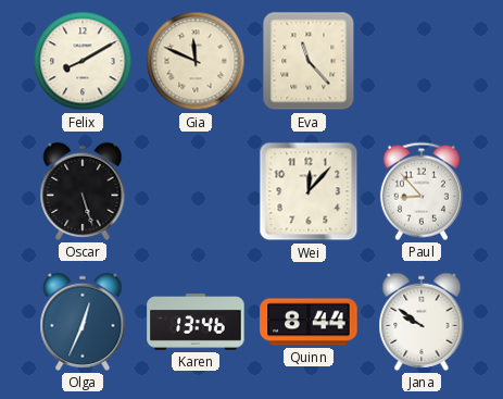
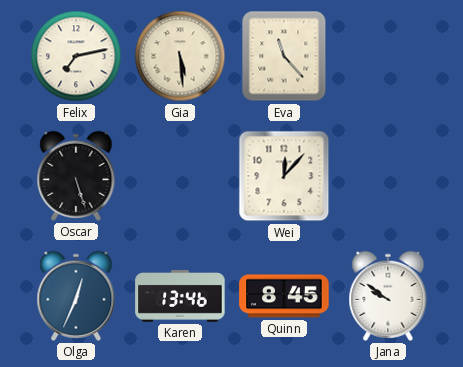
Felix: 8:10 -> 7:13
Gia: 11:49 -> 5:29
Paul: 8:53 -> none
Quinn: 8:44 -> 8:45
